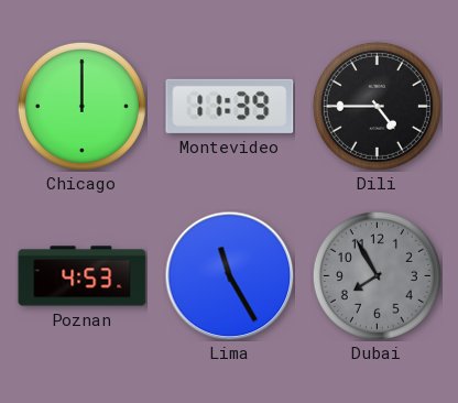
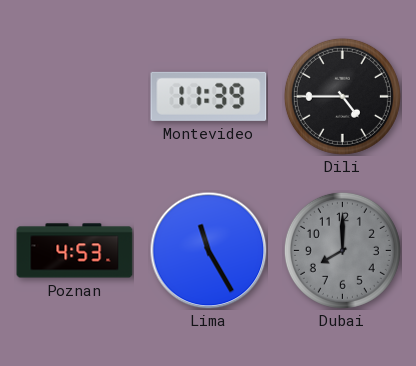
Chicago: 12:00 -> none
Dubai: 7:55 -> 8:00
